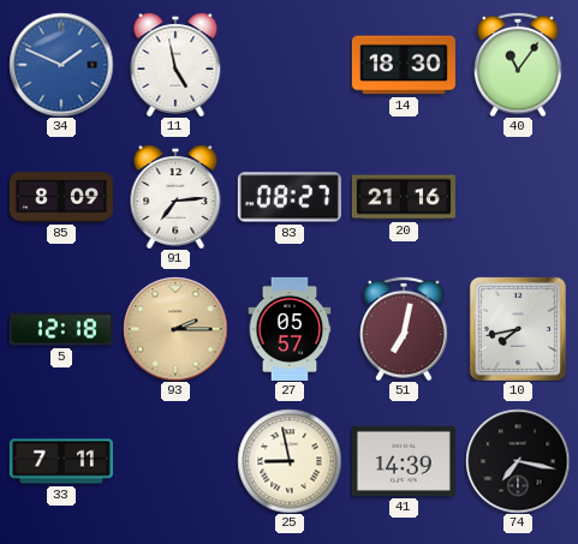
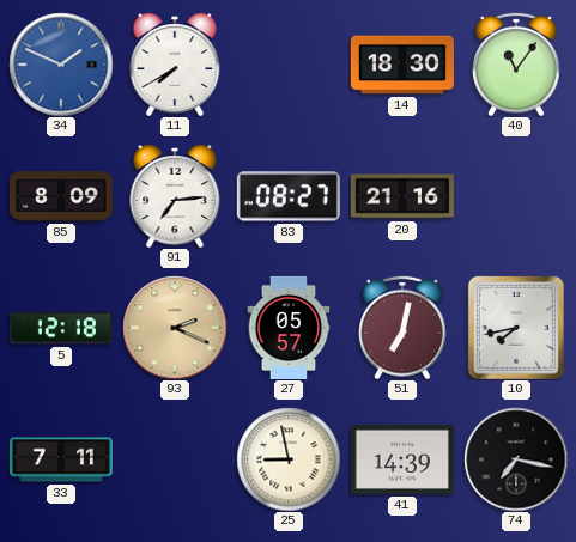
11: 4:58 -> 7:40
93: 2:15 -> 2:19
